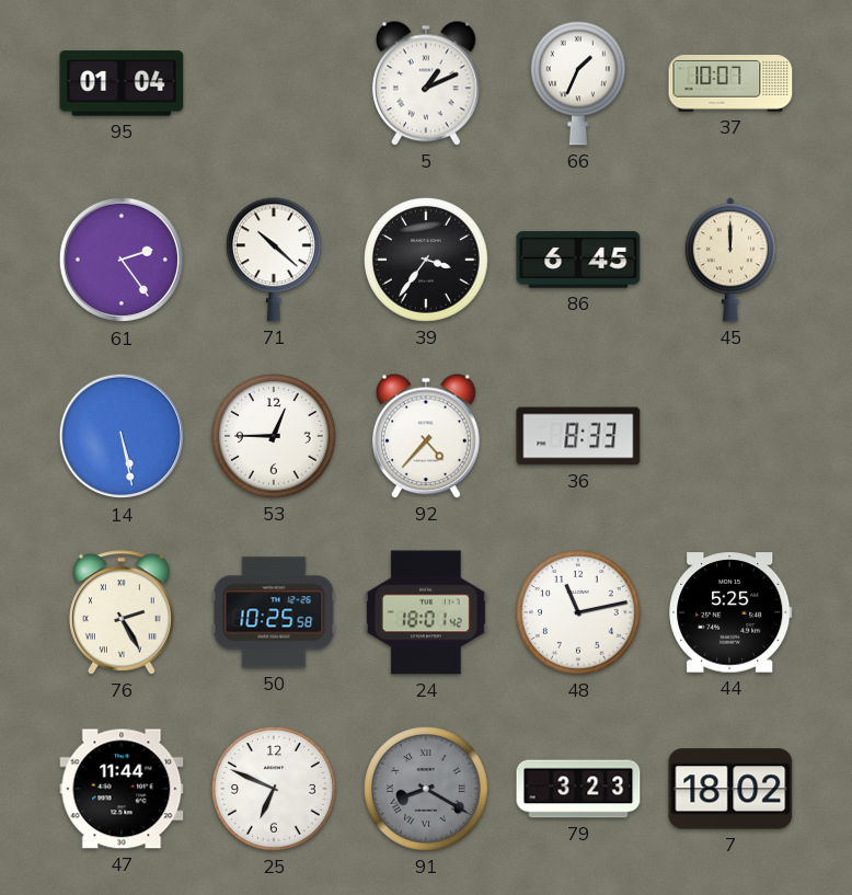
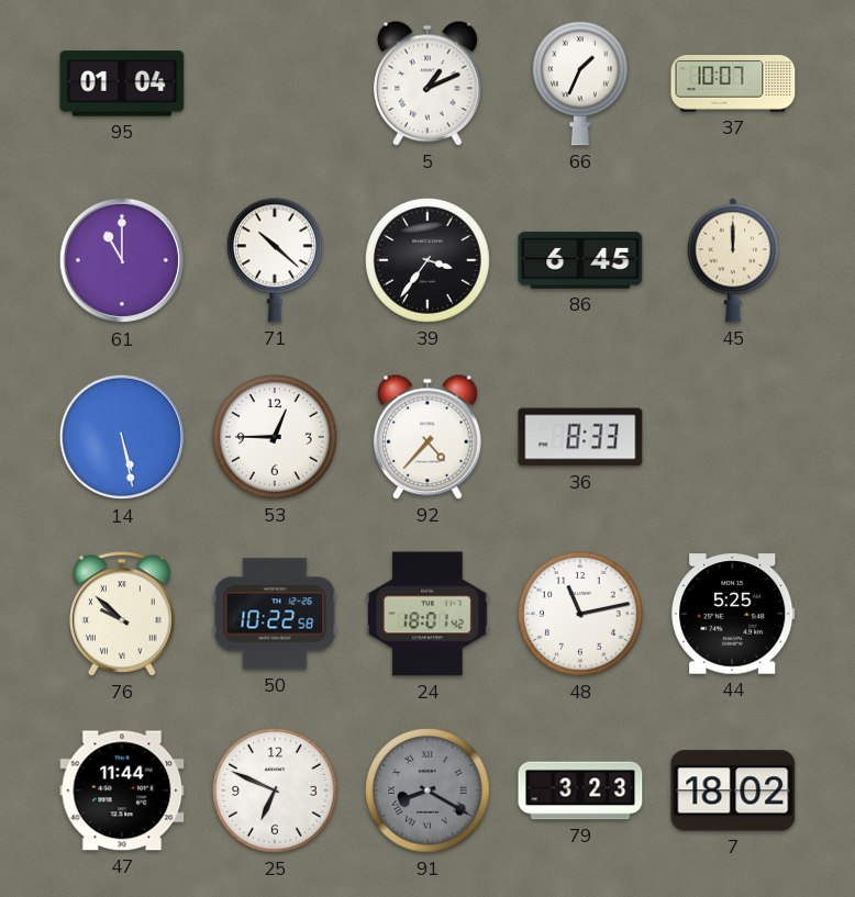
61: 2:24 -> 11:00
76: 2:25 -> 9:52
50: 10:25 -> 10:22
